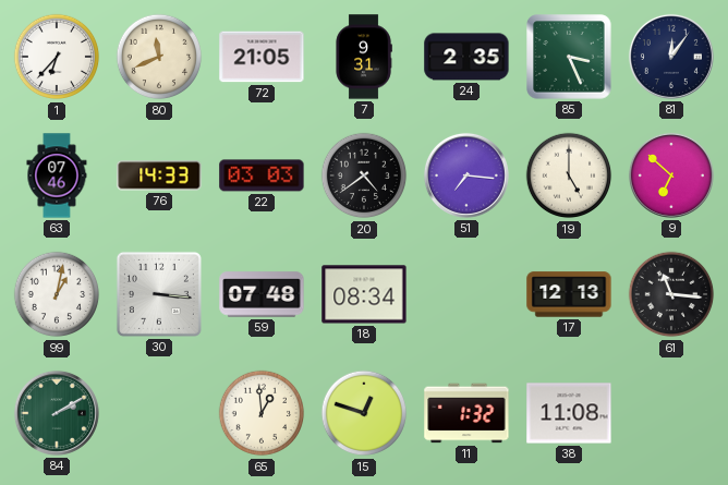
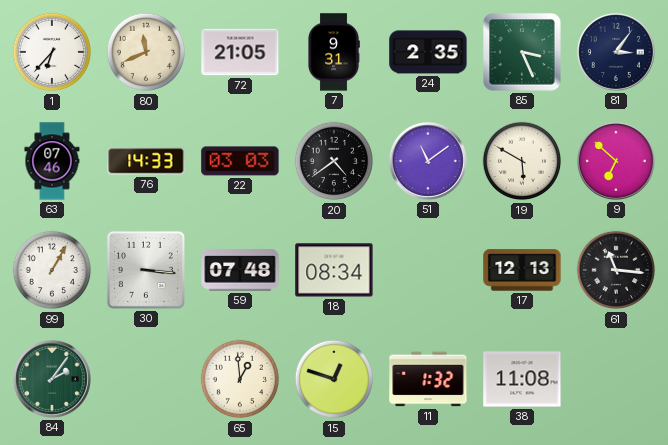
81: 12:06 -> 3:06
51: 7:16 -> 11:09
19: 5:00 -> 5:50
99: 1:02 -> 1:05
84: 2:10 -> 2:06
